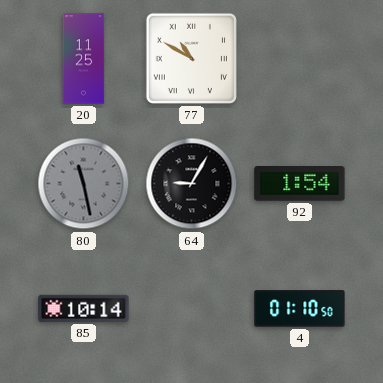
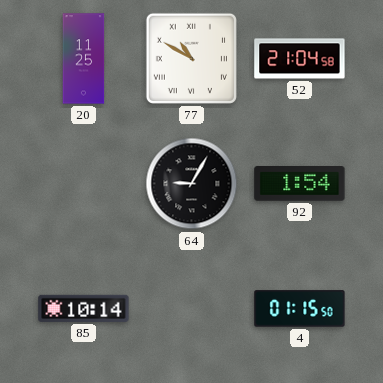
52: none -> 21:04
80: 11:28 -> none
4: 01:10 -> 01:15
